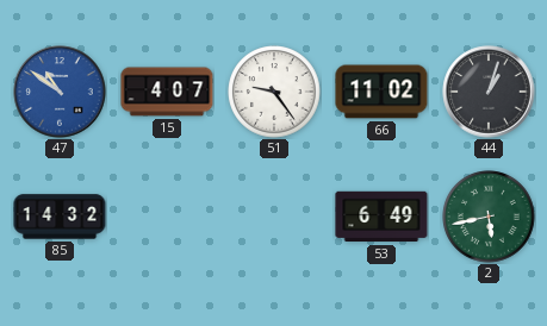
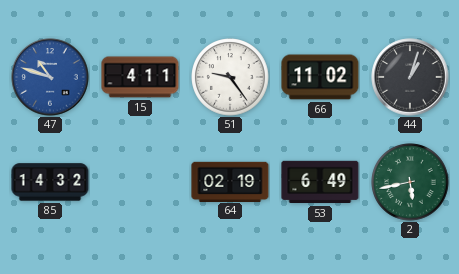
47: 10:51 -> 10:48
15: 4:07 -> 4:11
64: none -> 02:19
